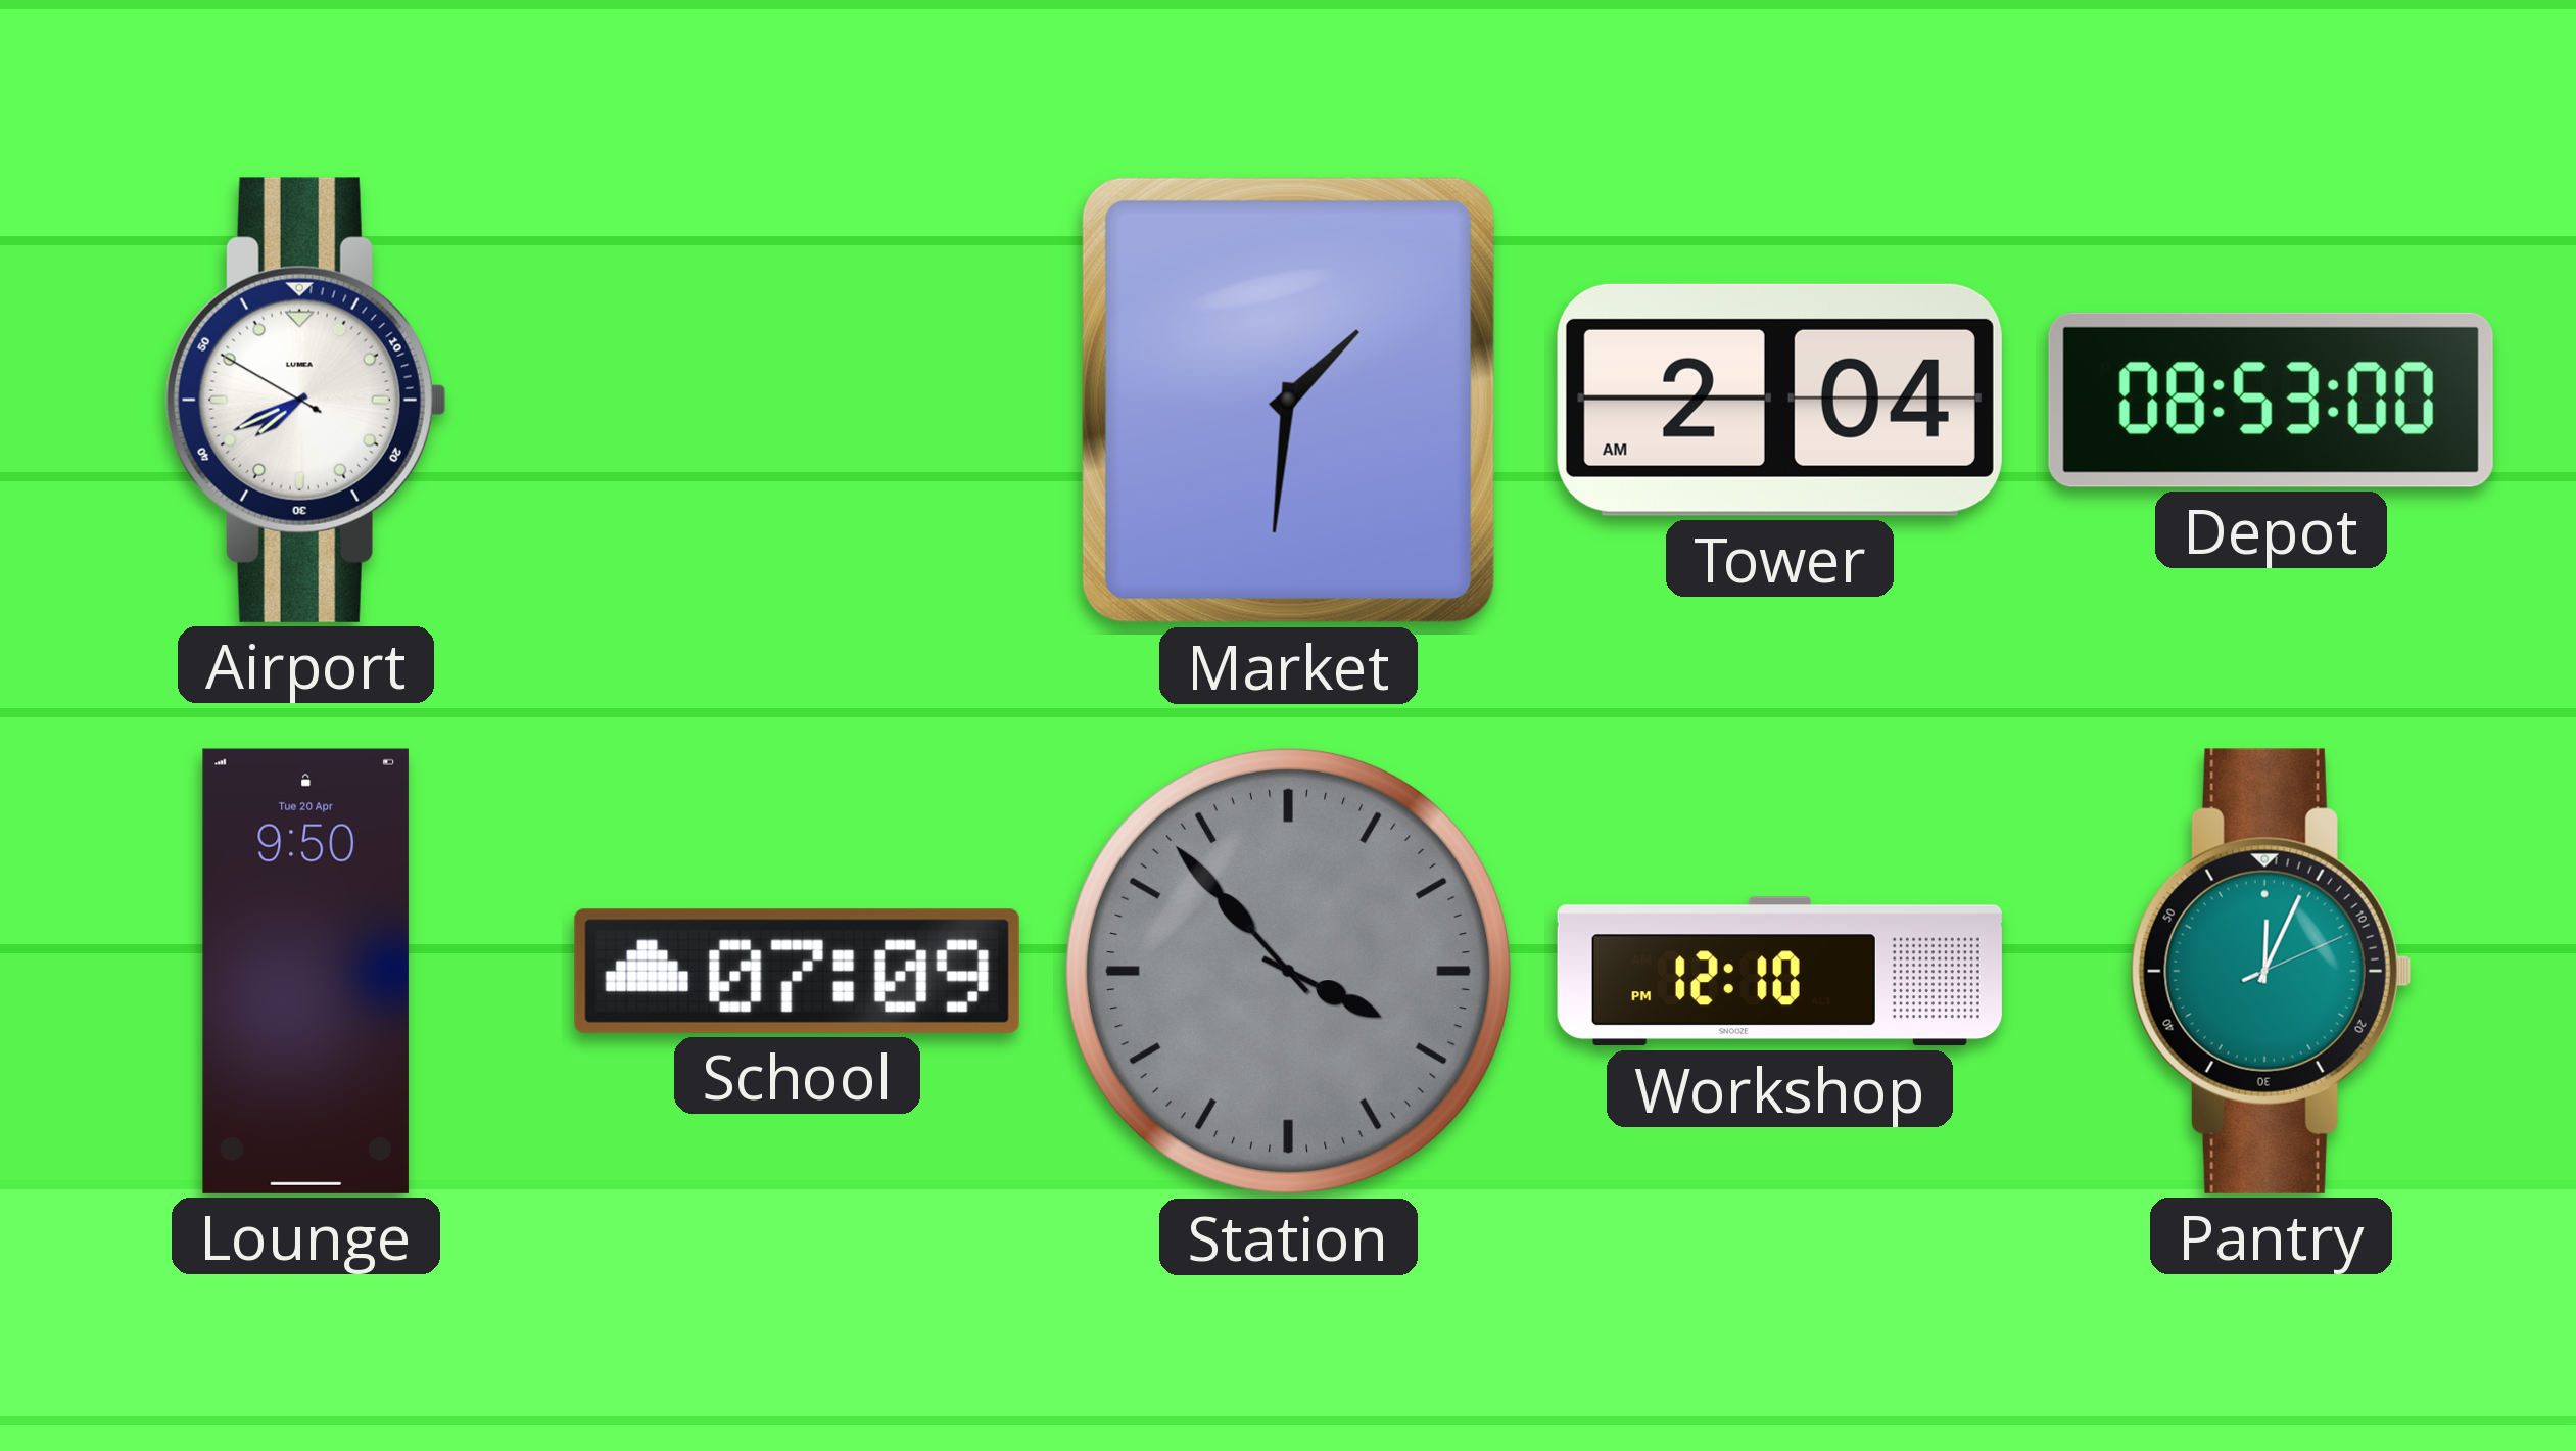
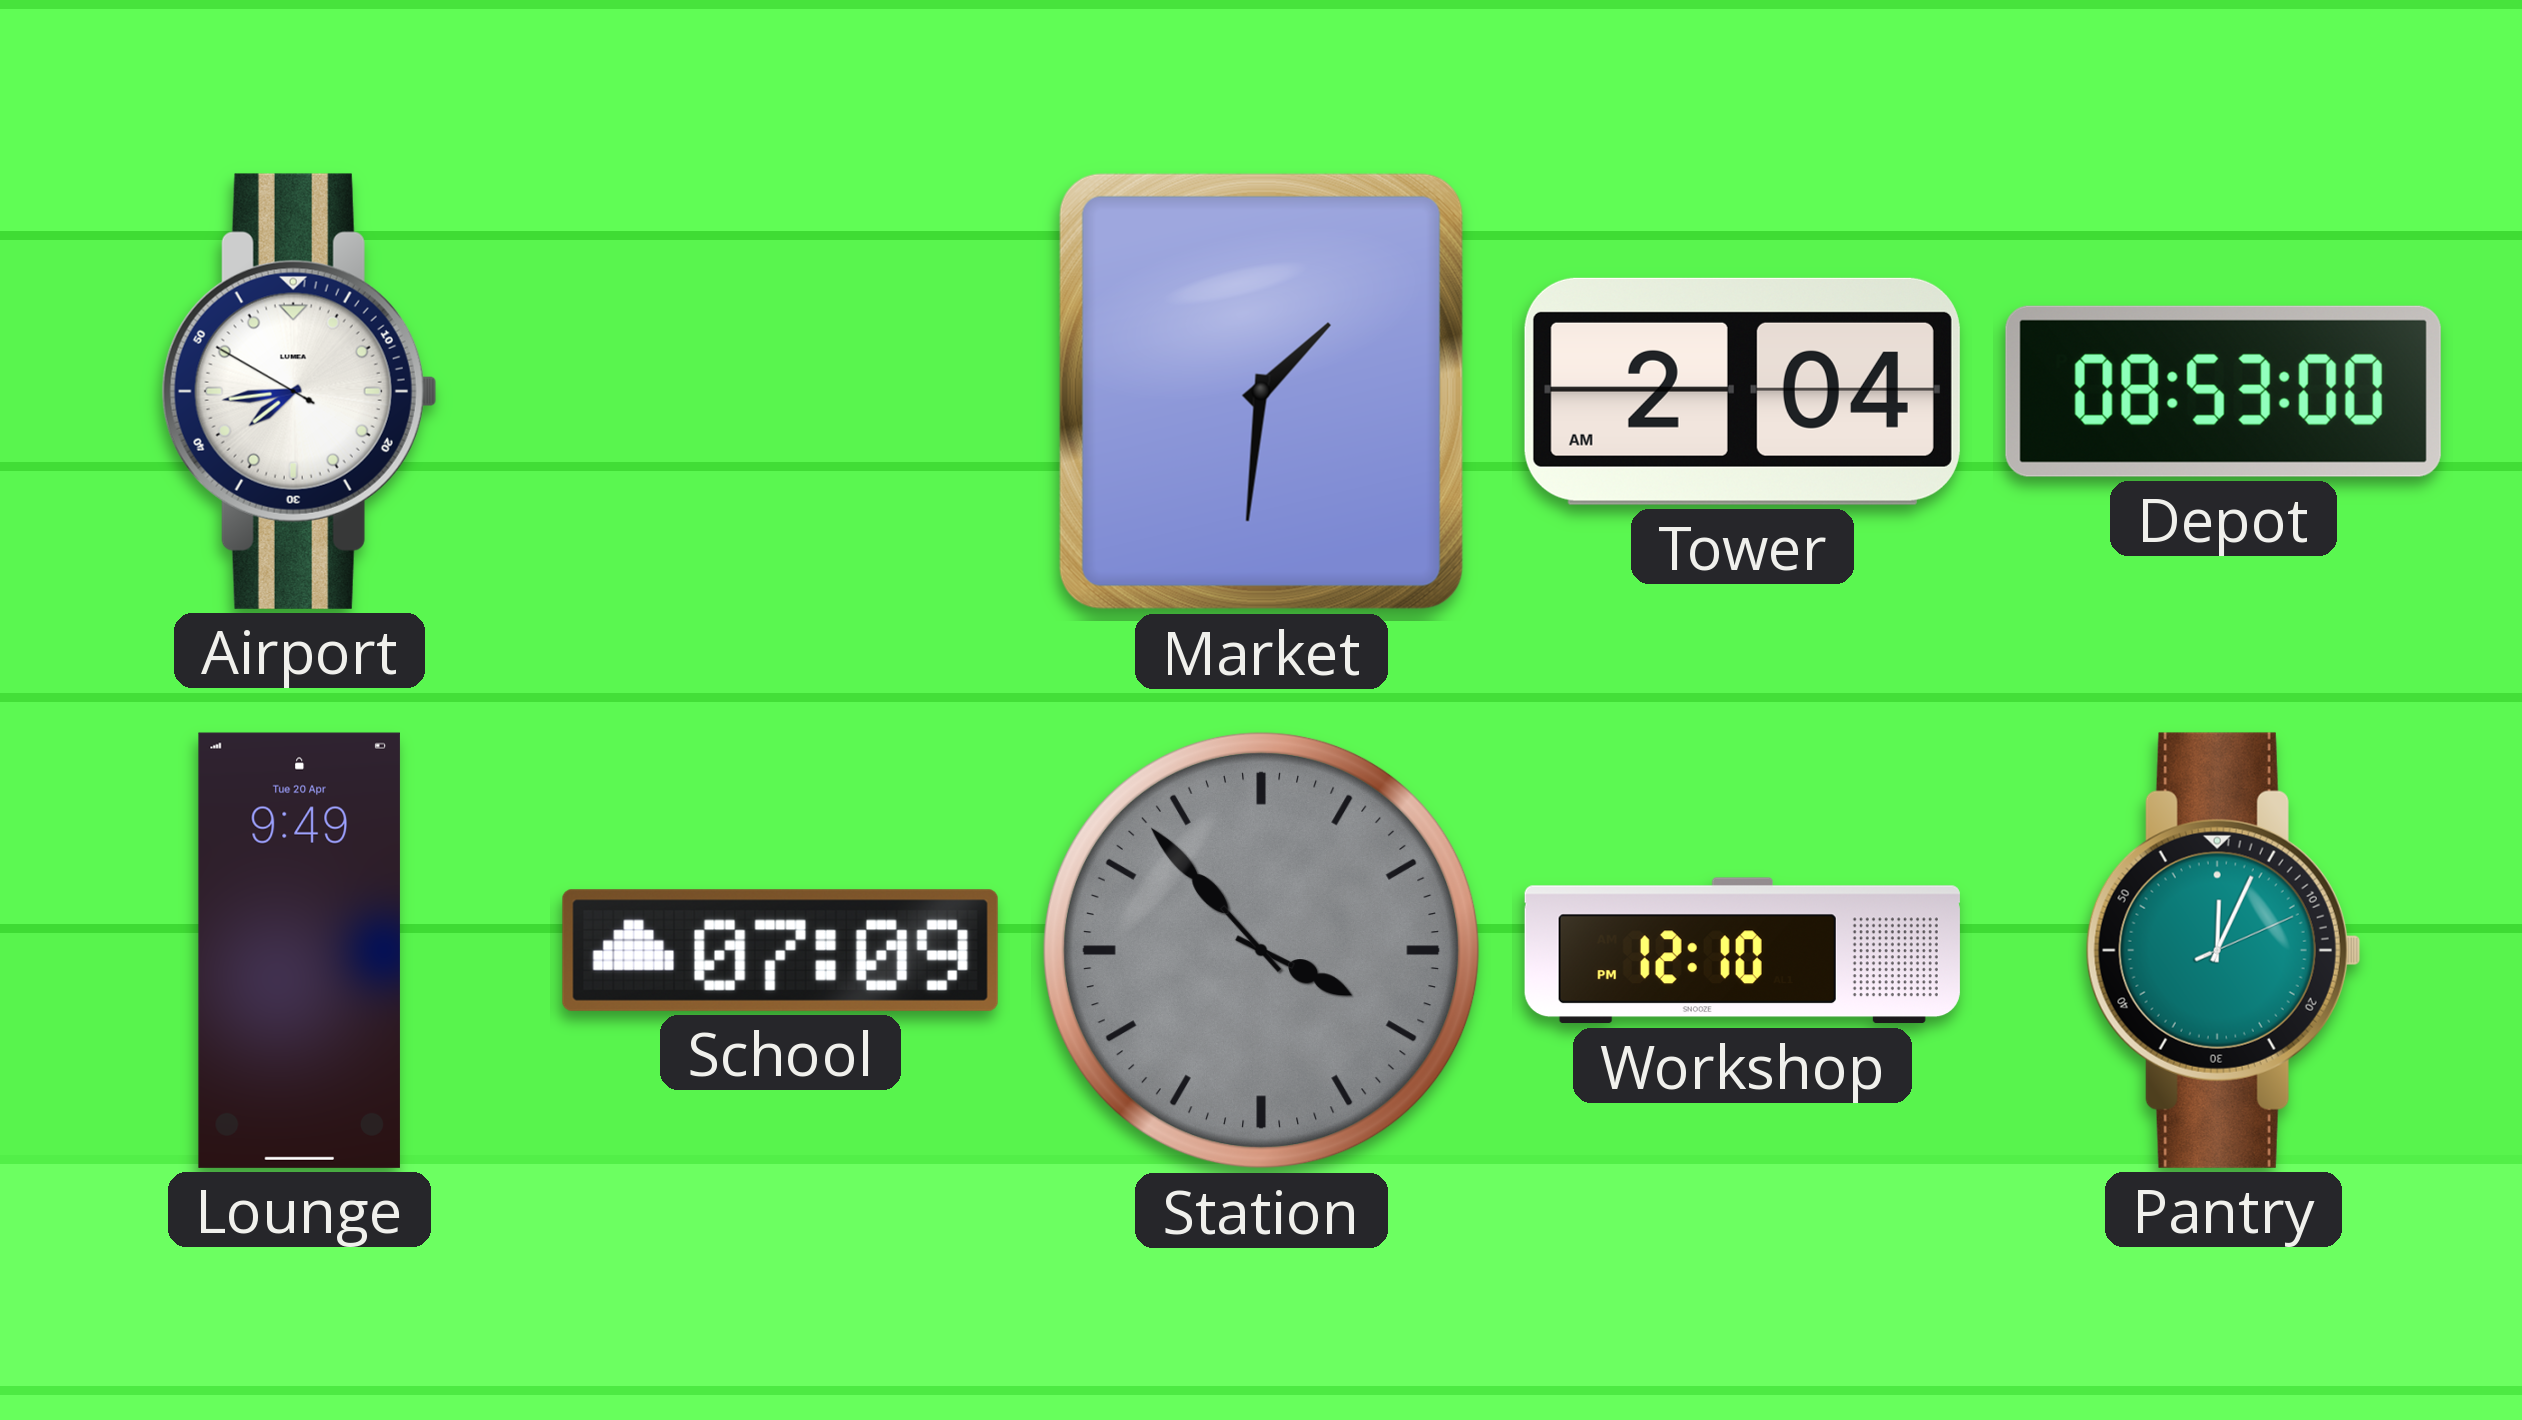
Airport: 7:40 -> 7:43
Lounge: 9:50 -> 9:49
